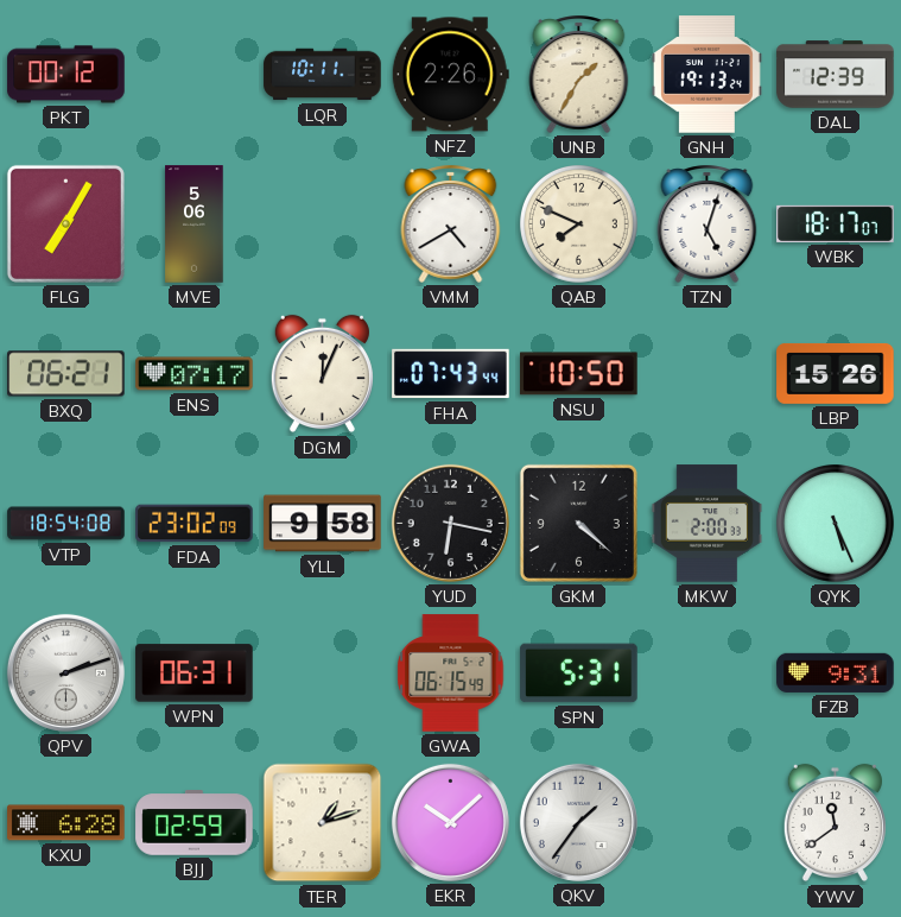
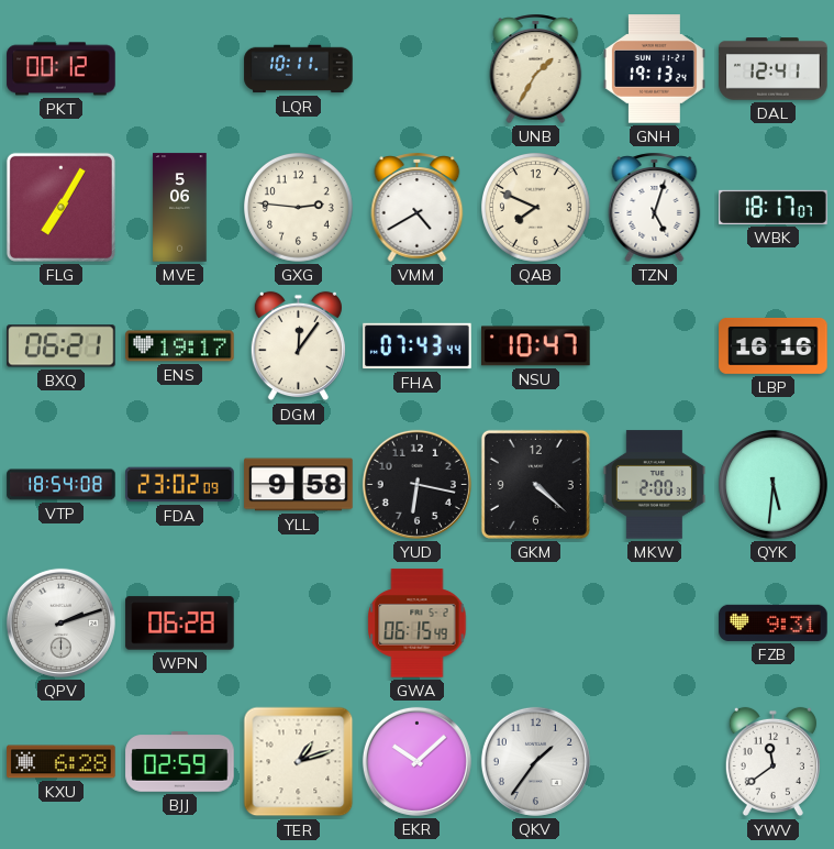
NFZ: 2:26 -> none
DAL: 12:39 -> 12:41
GXG: none -> 2:46
ENS: 07:17 -> 19:17
DGM: 12:04 -> 12:06
NSU: 10:50 -> 10:47
LBP: 15:26 -> 16:16
QYK: 5:26 -> 5:31
WPN: 06:31 -> 06:28
SPN: 5:31 -> none
